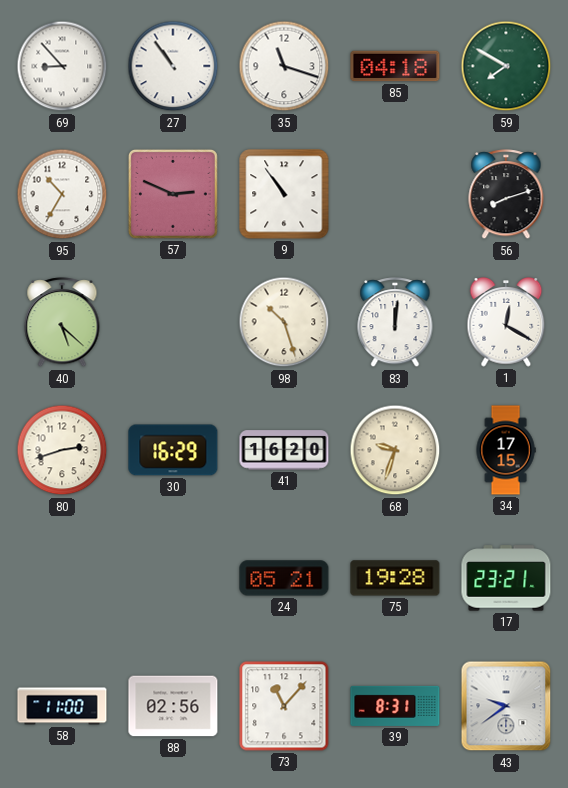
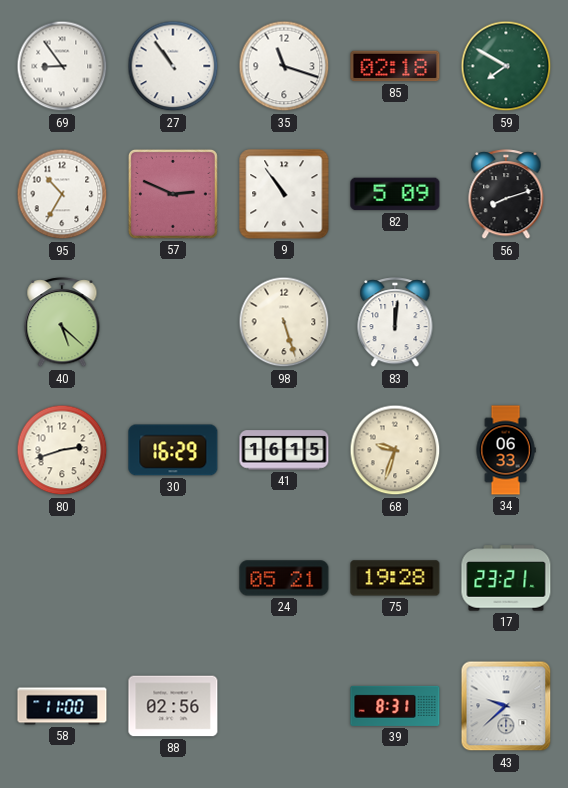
69: 8:53 -> 8:54
85: 04:18 -> 02:18
82: none -> 5:09
98: 10:27 -> 5:27
1: 12:20 -> none
41: 16:20 -> 16:15
34: 17:15 -> 06:33
73: 11:07 -> none
43: 9:39 -> 9:38
